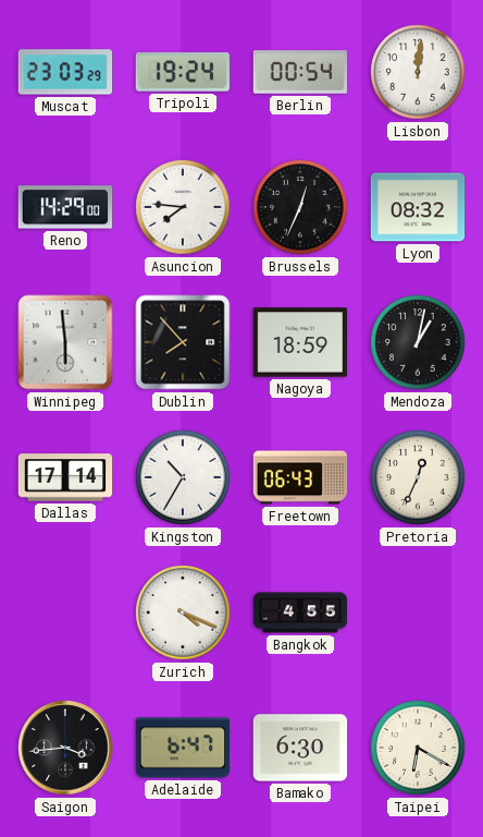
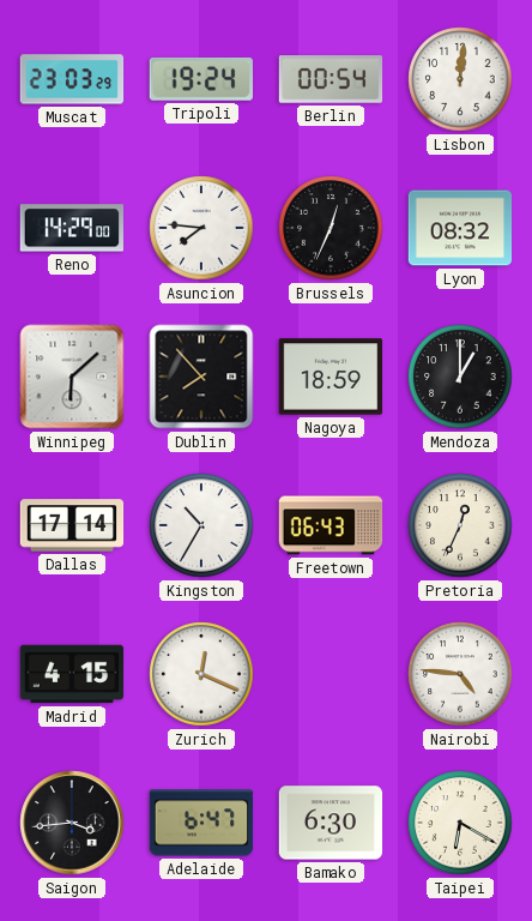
Winnipeg: 5:59 -> 6:08
Mendoza: 1:02 -> 1:00
Madrid: none -> 4:15
Zurich: 4:19 -> 12:19
Bangkok: 4:55 -> none
Nairobi: none -> 4:46
